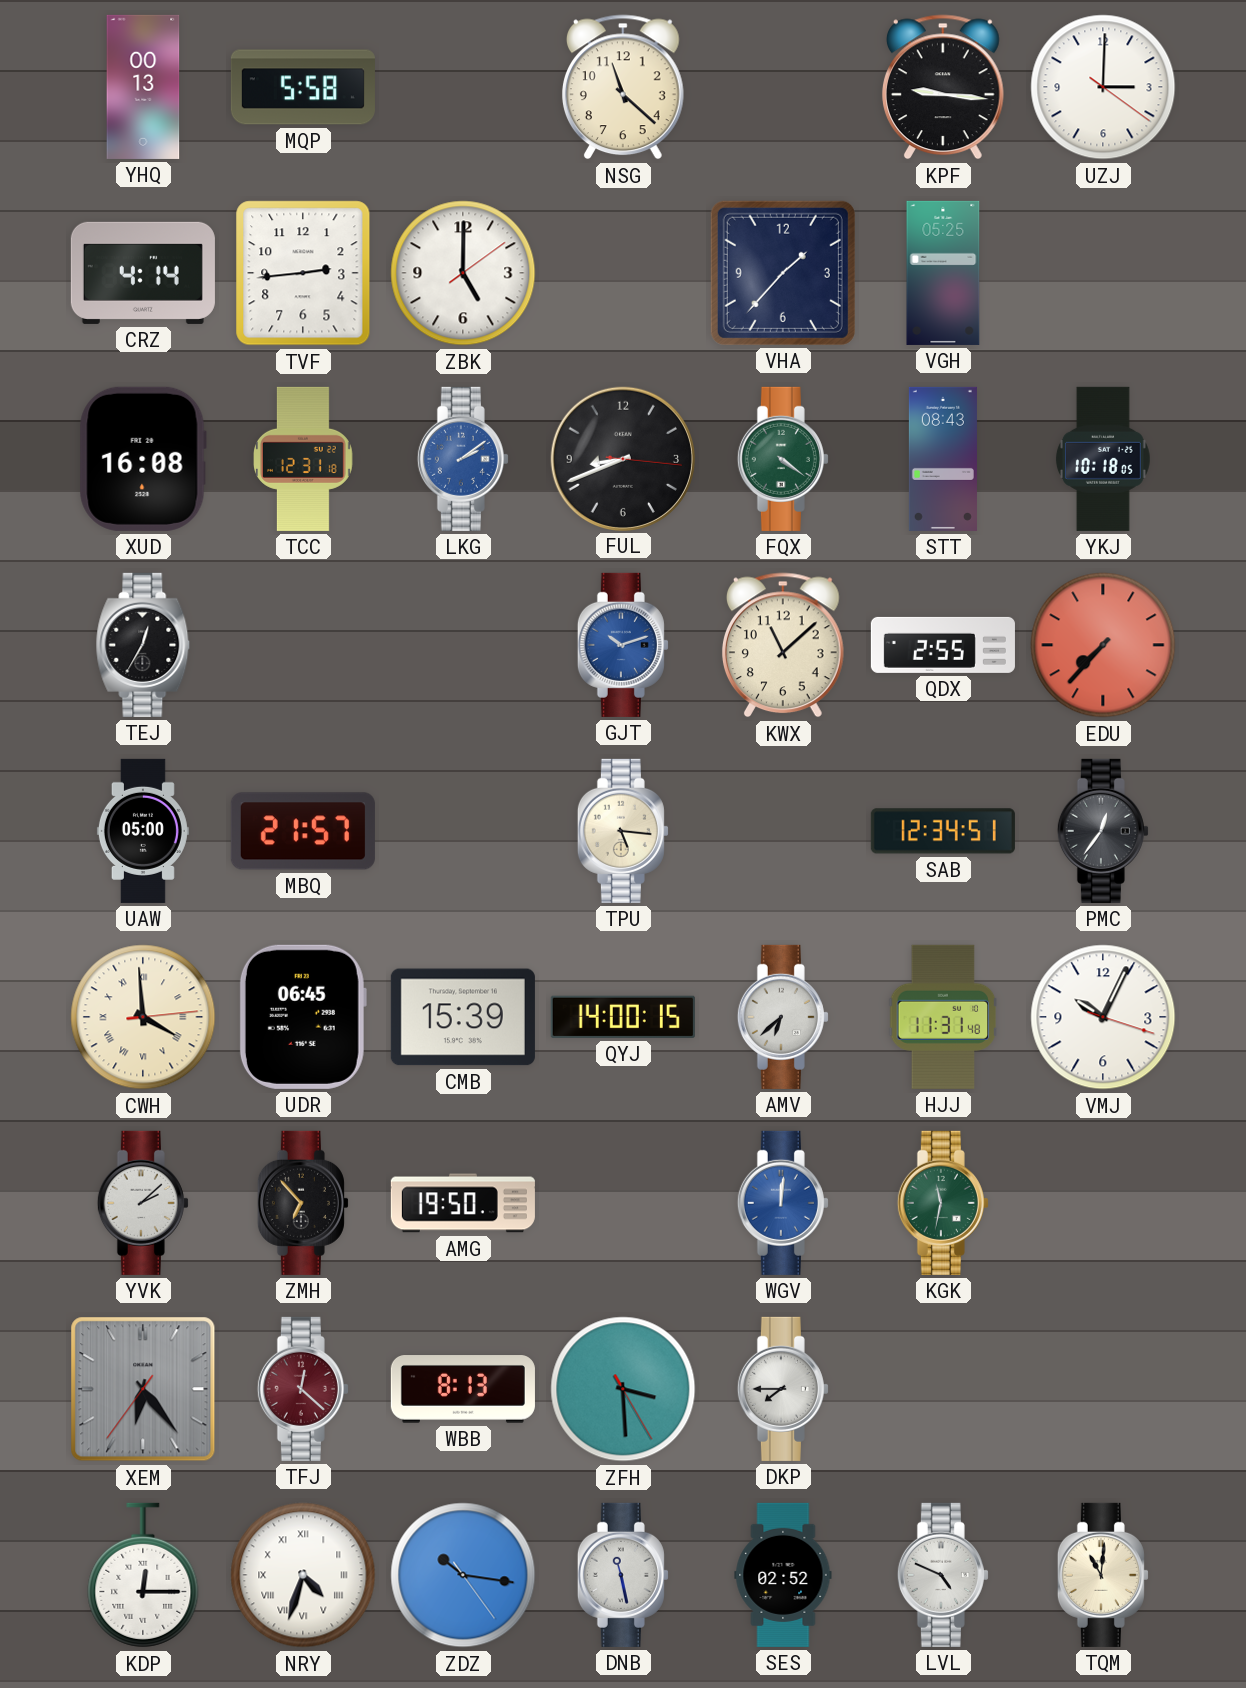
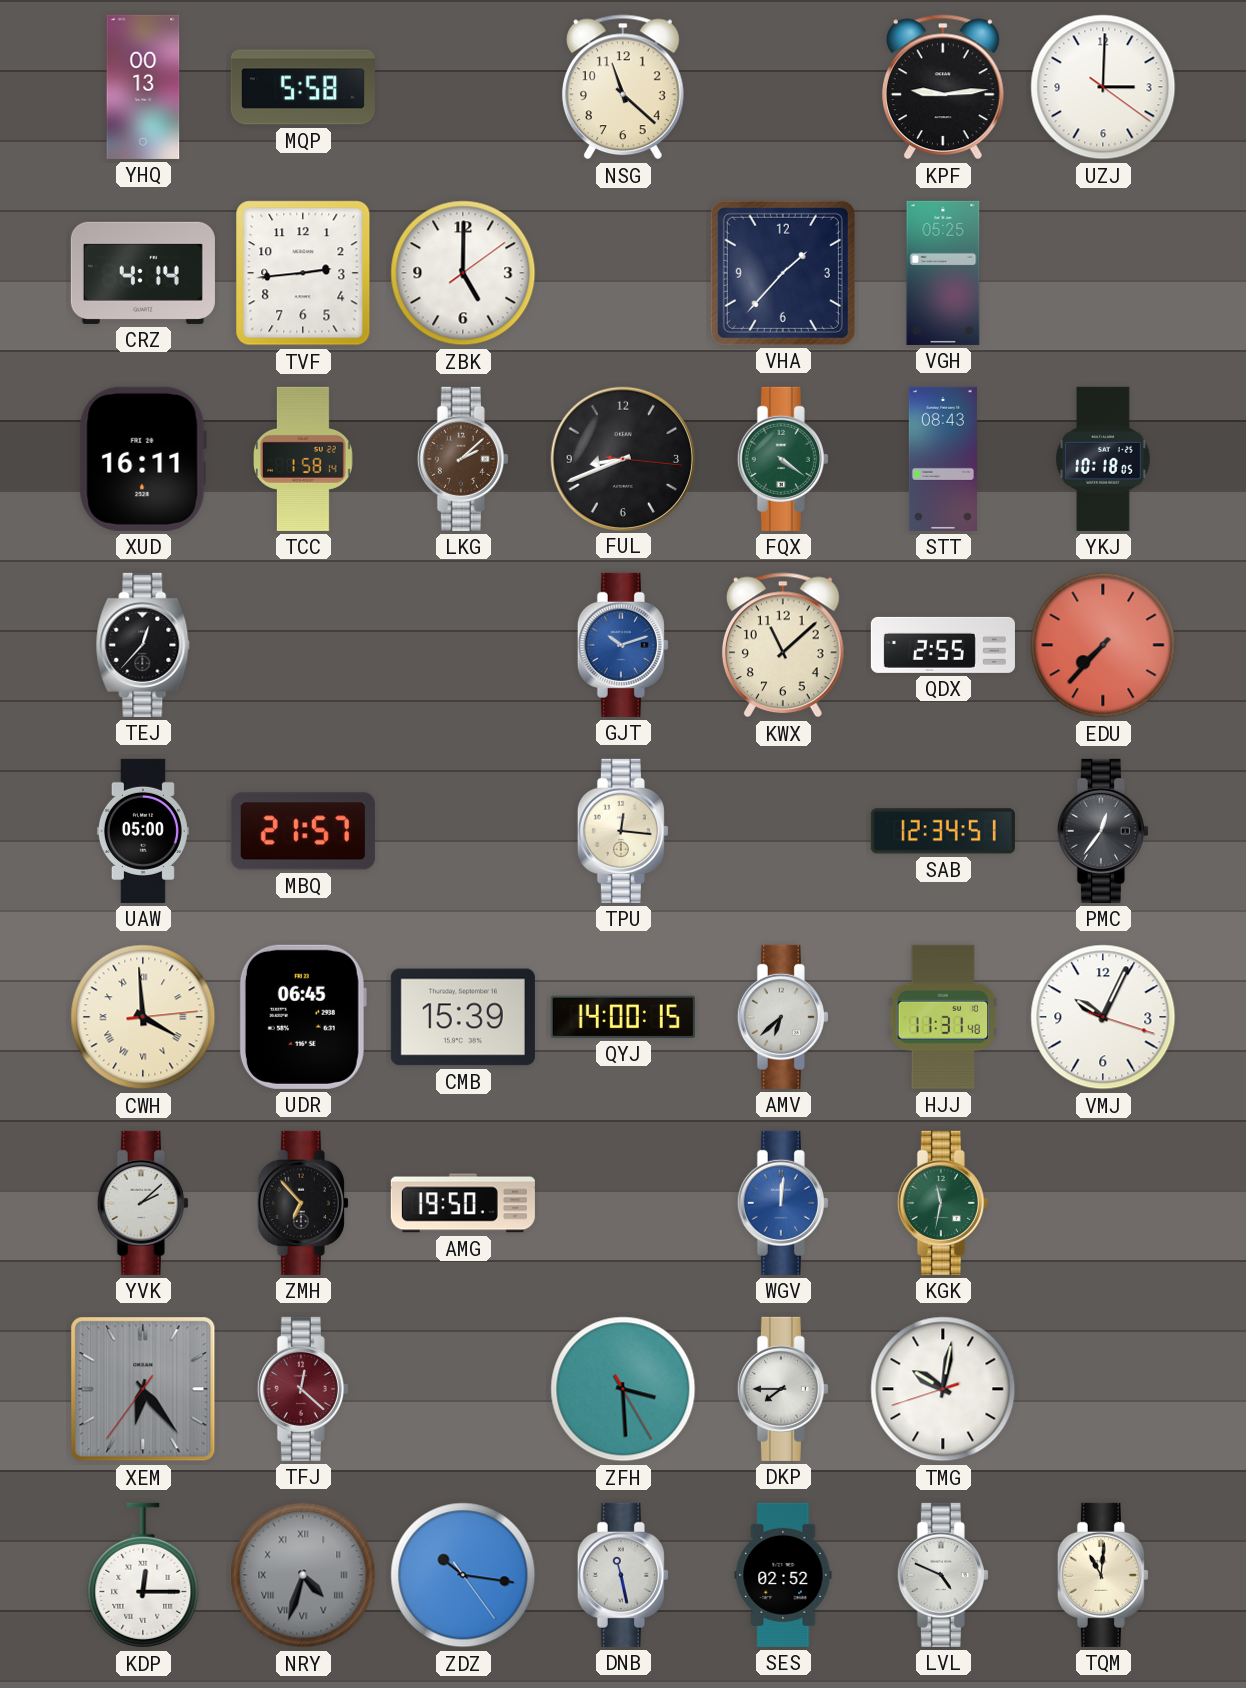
KPF: 9:16 -> 9:14
XUD: 16:08 -> 16:11
TCC: 12:31 -> 1:58
LKG: 2:09 -> 2:08
LKG dial: blue -> brown
TEJ: 12:35 -> 12:37
TPU: 5:16 -> 12:16
WBB: 8:13 -> none
TMG: none -> 10:01
NRY dial: white -> grey
